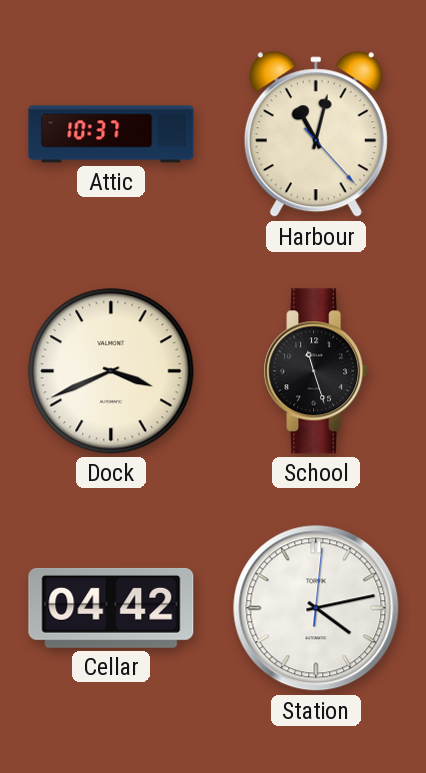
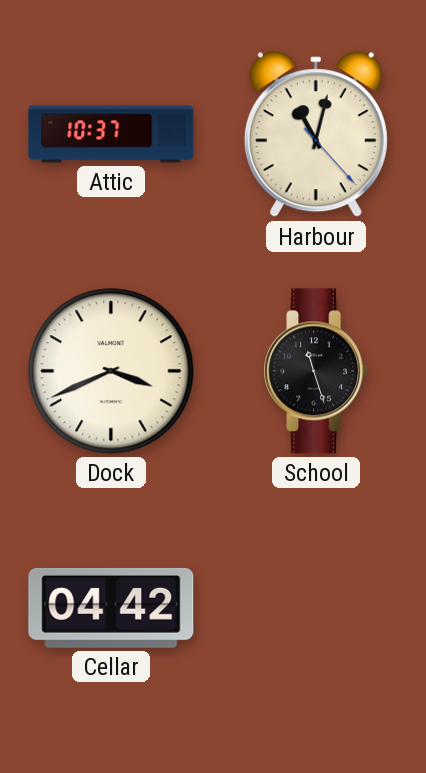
Station: 4:13 -> none
